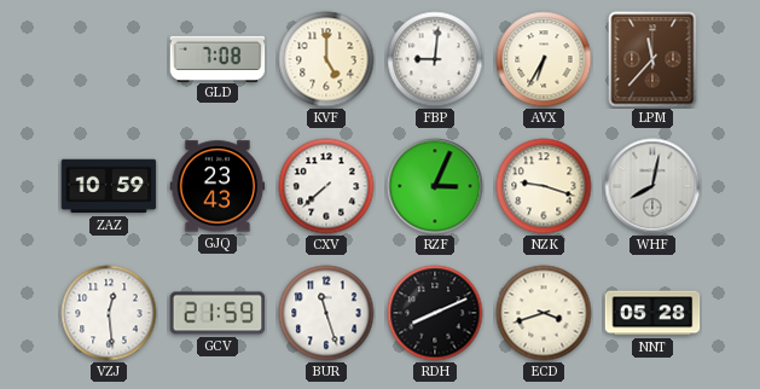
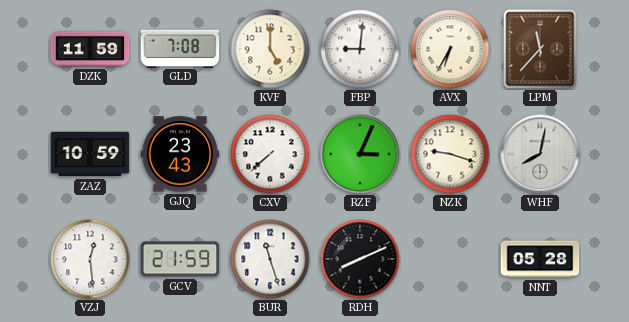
DZK: none -> 11:59
ECD: 3:42 -> none
